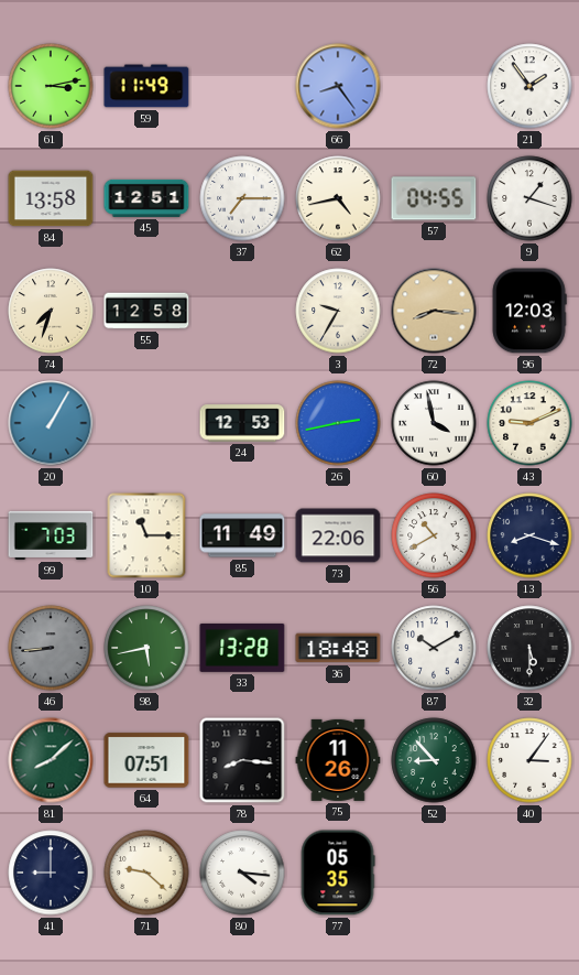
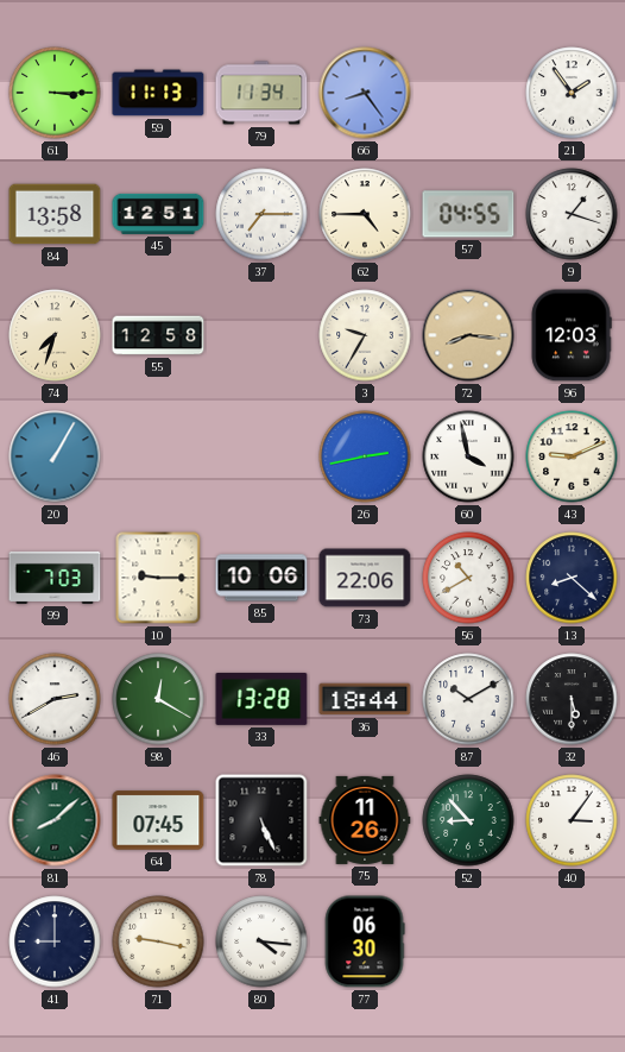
61: 3:13 -> 3:15
59: 11:49 -> 11:13
79: none -> 11:34
62: 4:43 -> 4:45
24: 12:53 -> none
10: 11:15 -> 9:15
85: 11:49 -> 10:06
13: 8:18 -> 8:22
46: 8:44 -> 2:40
46 dial: grey -> white
98: 5:43 -> 12:20
36: 18:48 -> 18:44
64: 07:51 -> 07:45
78: 8:16 -> 5:26
71: 9:22 -> 9:17
77: 05:35 -> 06:30
